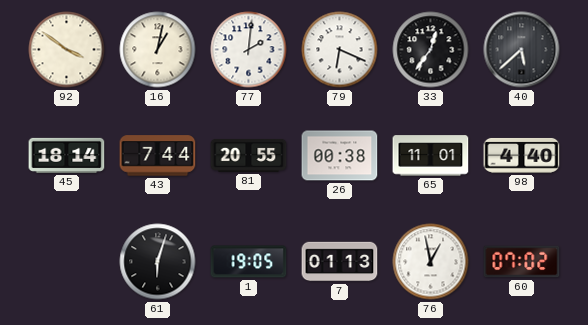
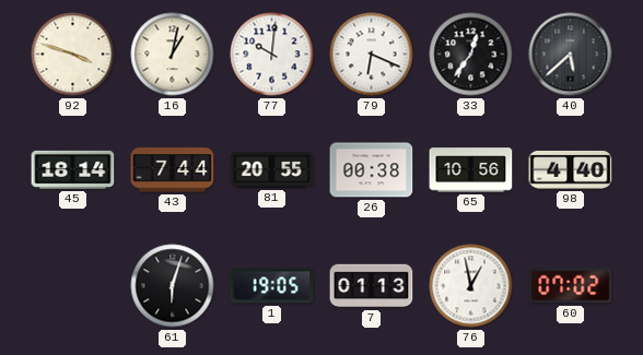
92: 3:51 -> 3:48
77: 2:01 -> 10:01
65: 11:01 -> 10:56
